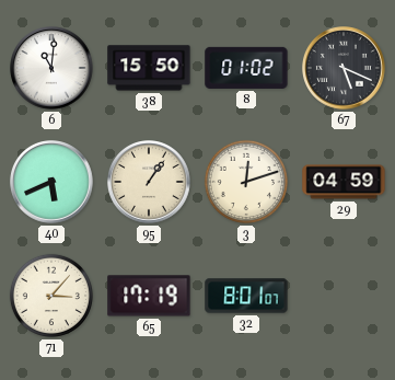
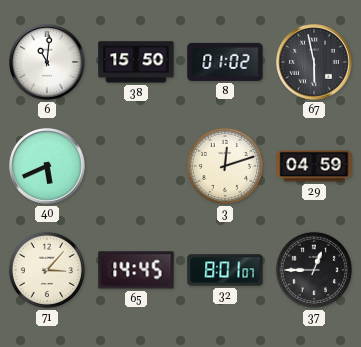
67: 5:19 -> 5:58
95: 1:06 -> none
65: 17:19 -> 14:45
37: none -> 12:45
